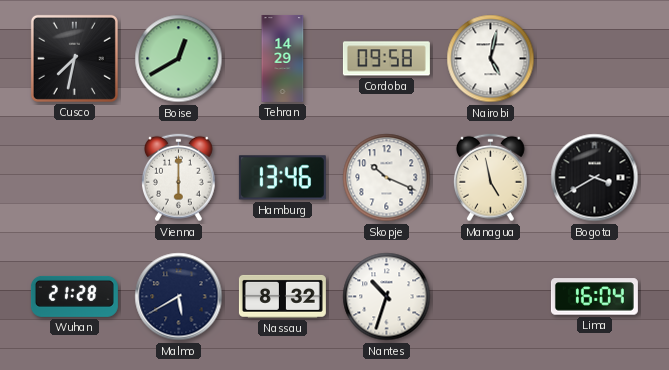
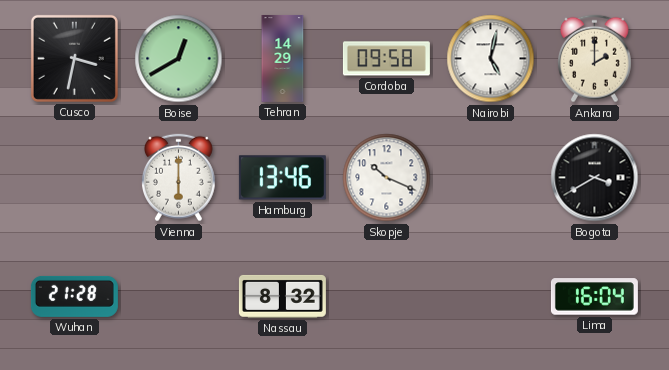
Cusco: 7:32 -> 3:32
Ankara: none -> 2:00
Managua: 4:58 -> none
Malmo: 5:40 -> none
Nantes: 10:33 -> none
